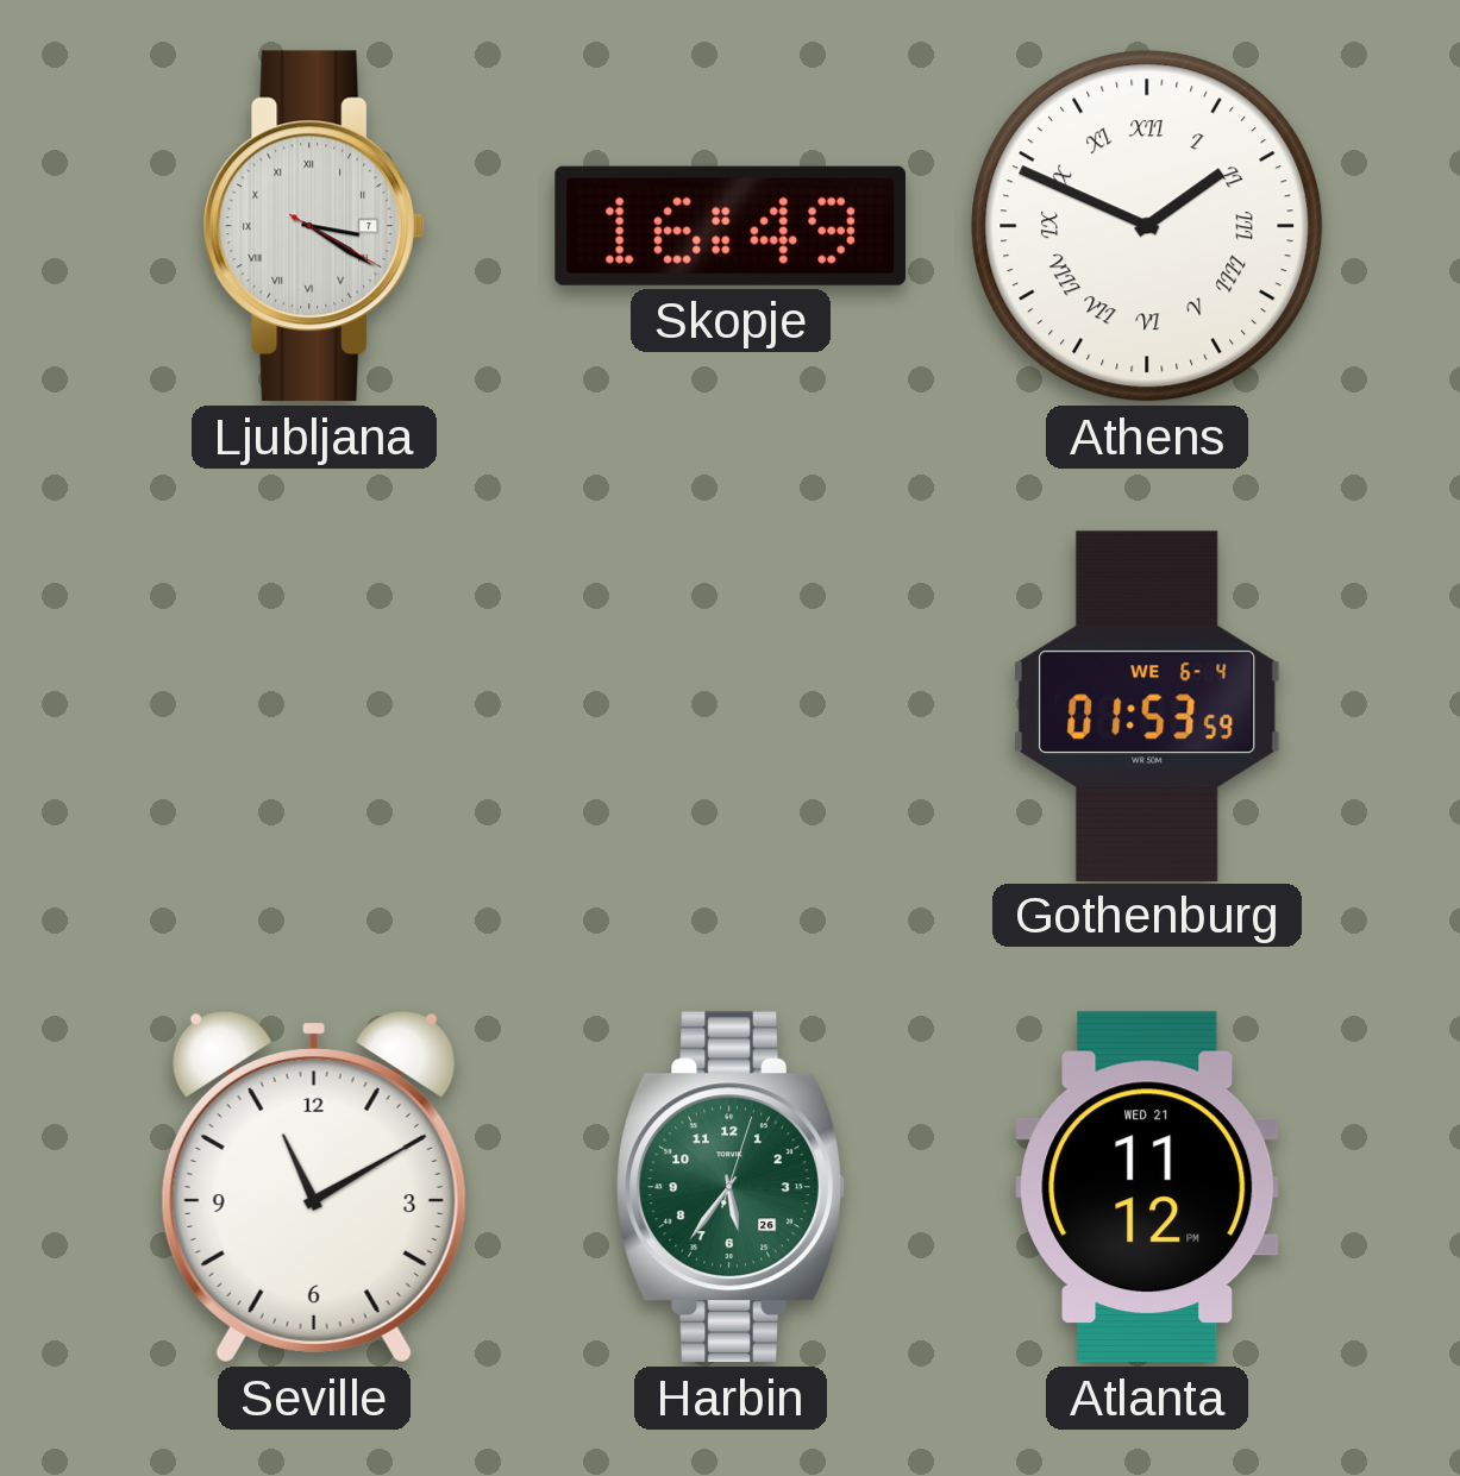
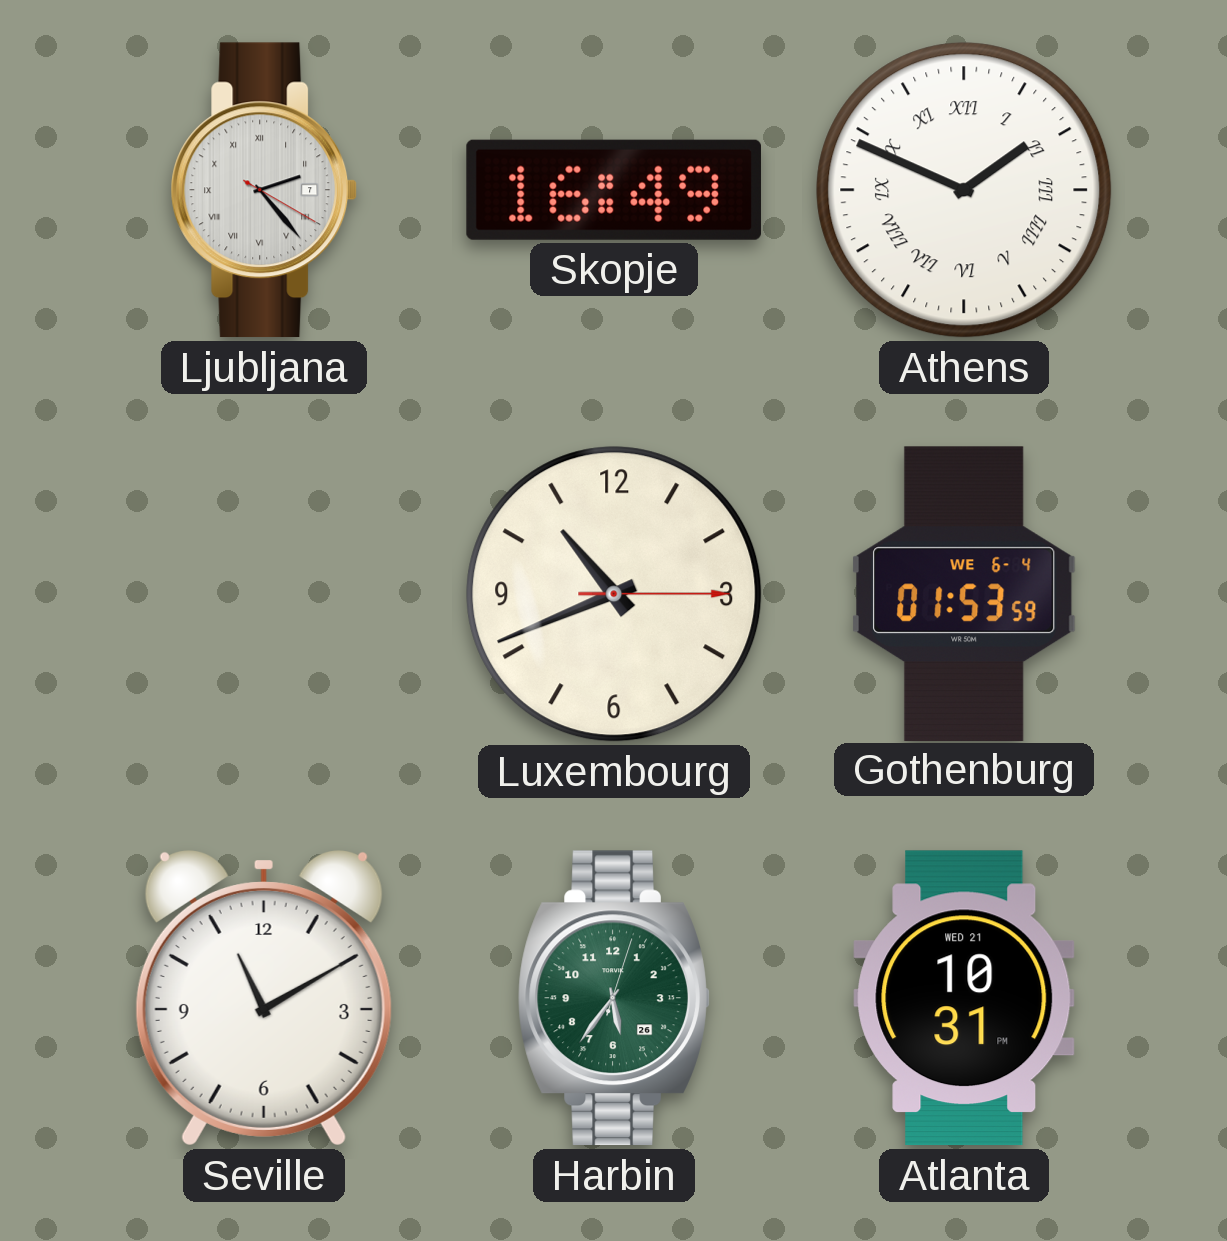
Ljubljana: 3:20 -> 2:23
Luxembourg: none -> 10:41
Atlanta: 11:12 -> 10:31
